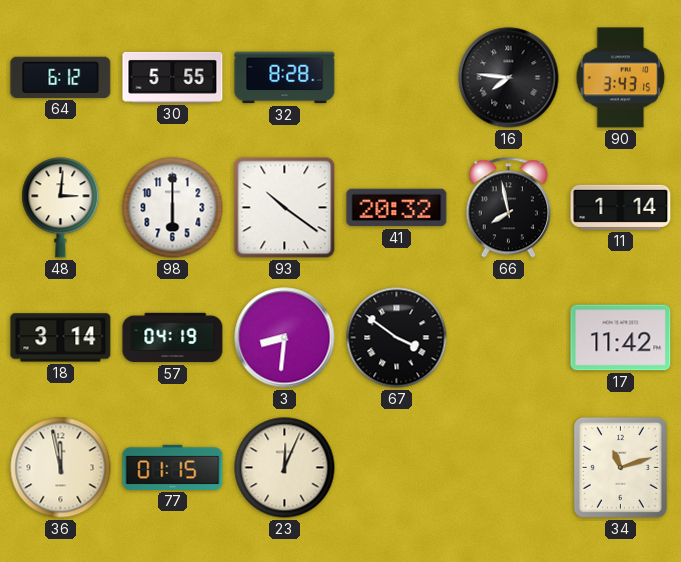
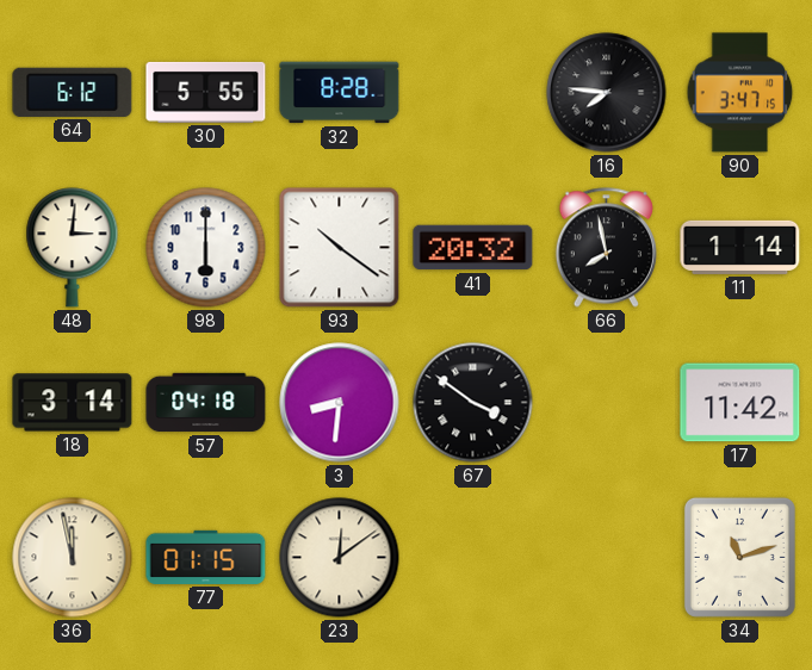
90: 3:43 -> 3:47
57: 04:19 -> 04:18
23: 12:04 -> 12:09
